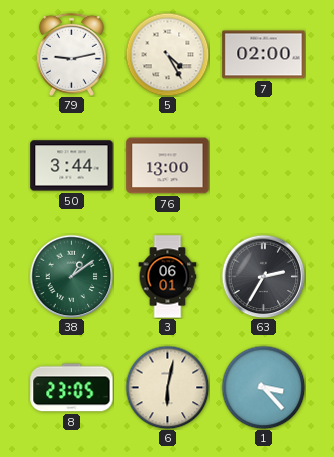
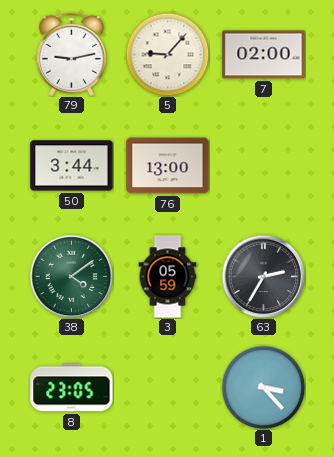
5: 4:25 -> 9:07
38: 1:09 -> 4:09
3: 06:01 -> 05:59
6: 6:02 -> none
